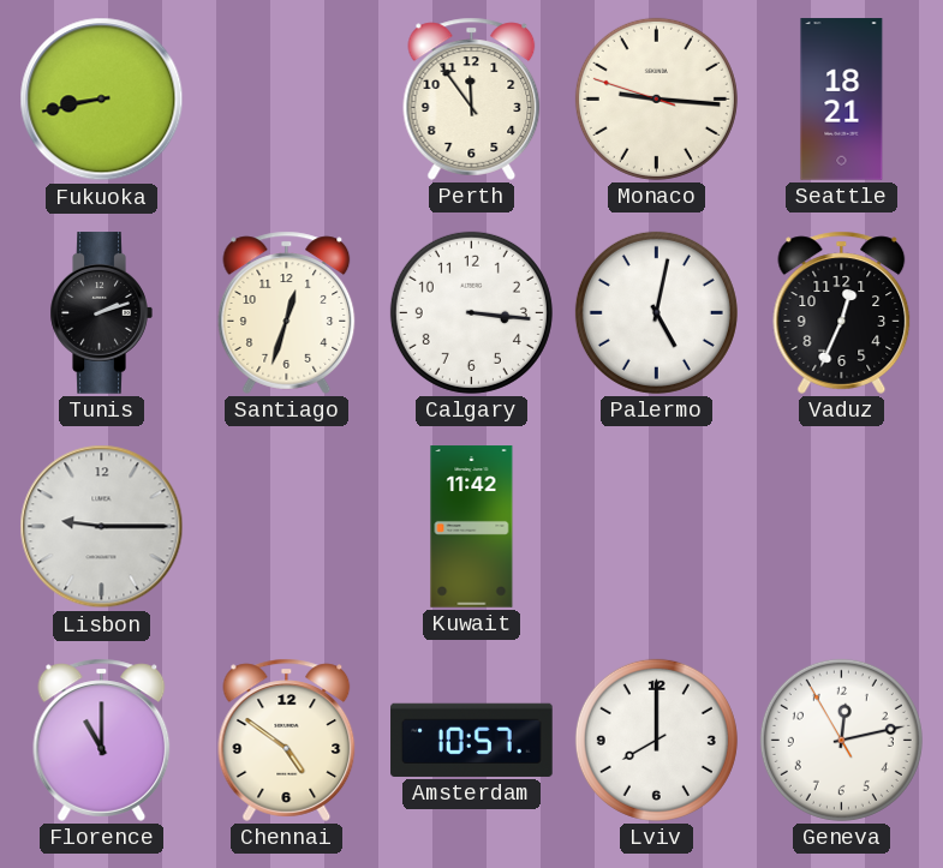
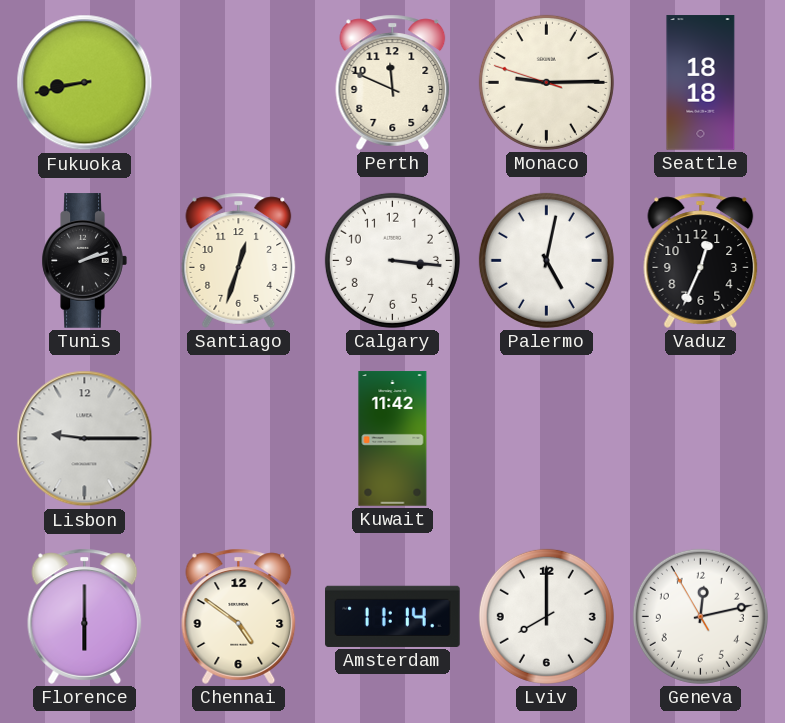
Perth: 11:54 -> 11:49
Monaco: 9:15 -> 9:14
Seattle: 18:21 -> 18:18
Florence: 11:00 -> 6:00
Amsterdam: 10:57 -> 11:14
